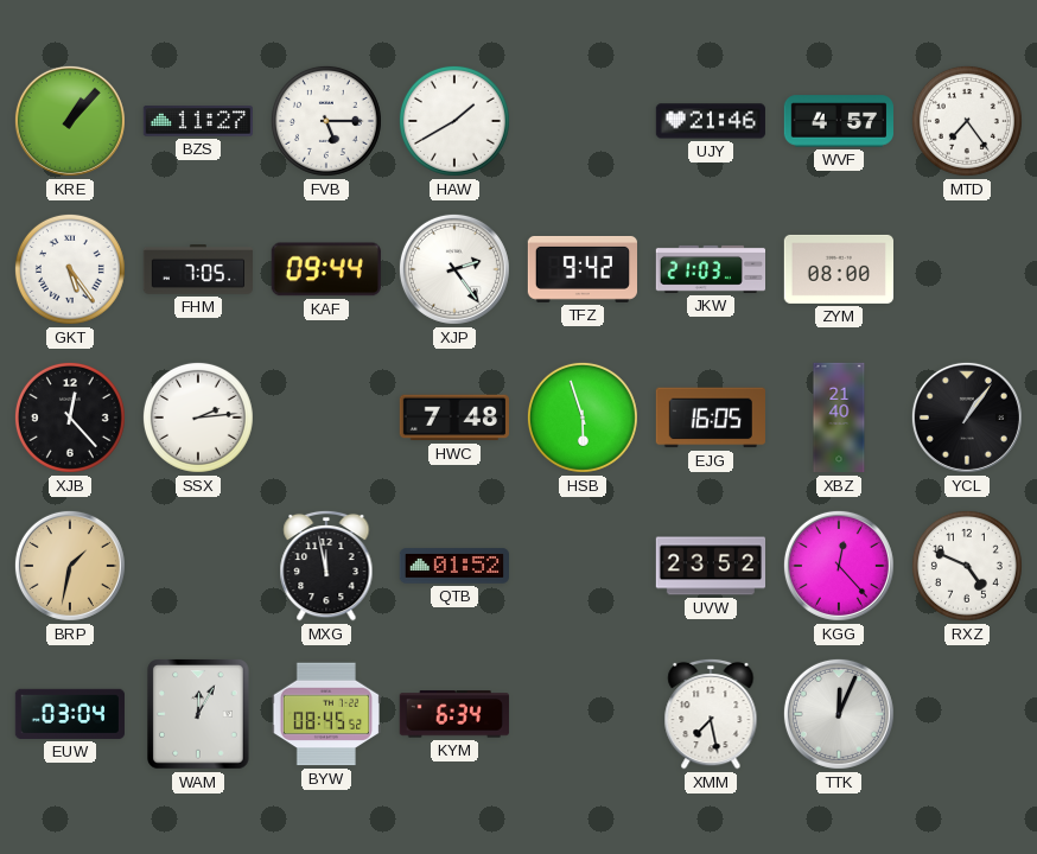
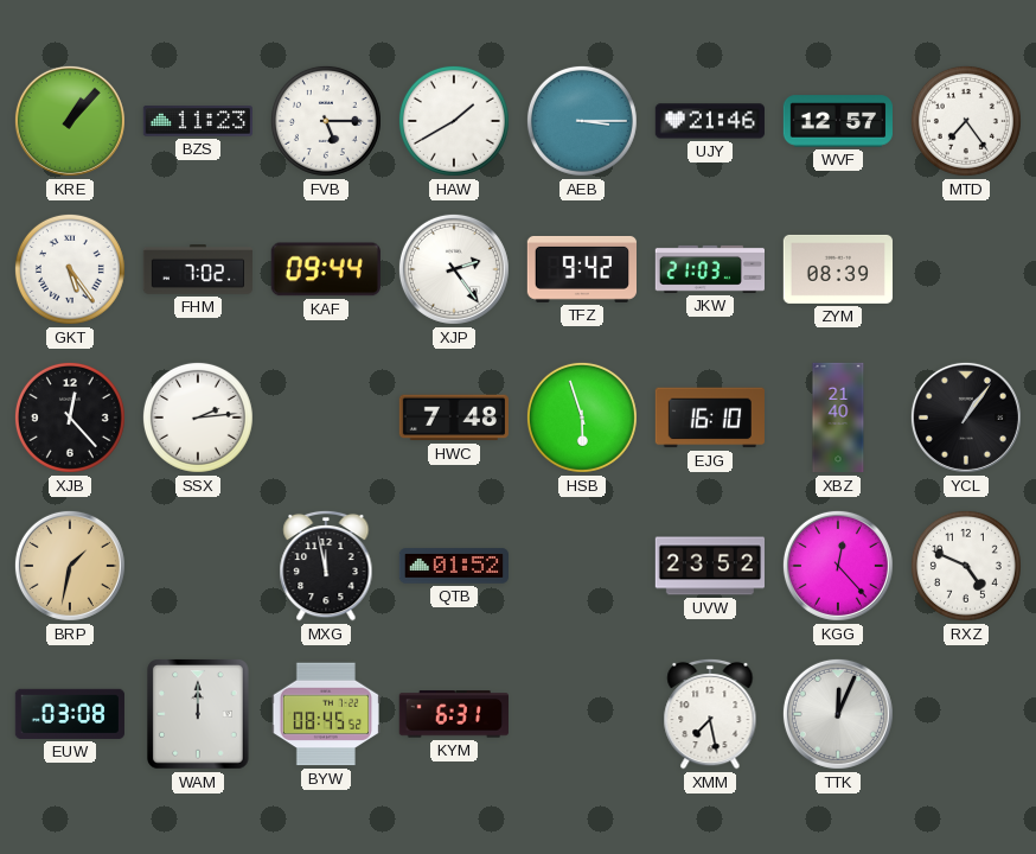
BZS: 11:27 -> 11:23
AEB: none -> 3:15
WVF: 4:57 -> 12:57
FHM: 7:05 -> 7:02
ZYM: 08:00 -> 08:39
EJG: 16:05 -> 16:10
EUW: 03:04 -> 03:08
WAM: 12:05 -> 12:00
KYM: 6:34 -> 6:31
